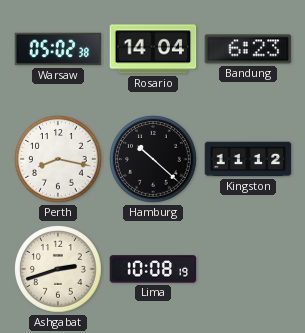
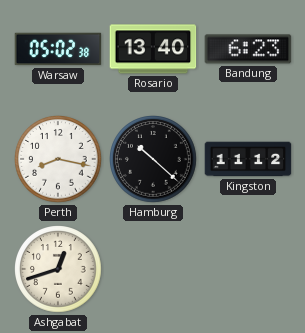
Rosario: 14:04 -> 13:40
Ashgabat: 2:42 -> 12:42
Lima: 10:08 -> none
